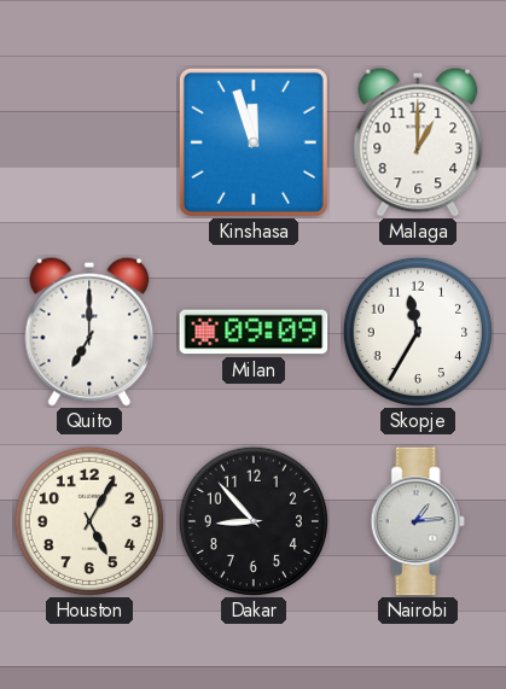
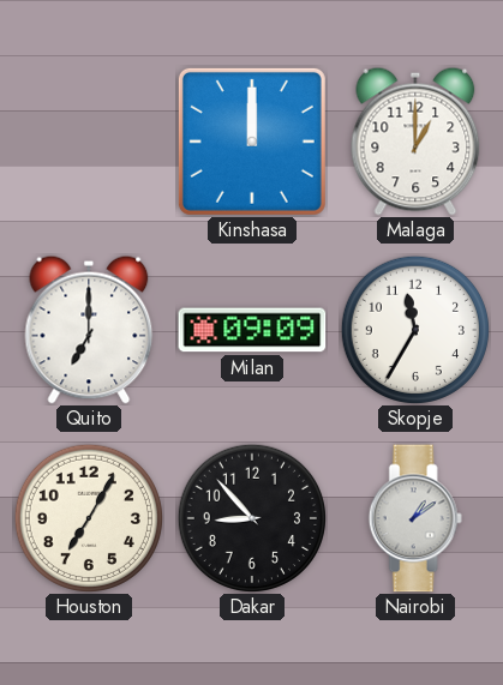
Kinshasa: 11:57 -> 12:00
Houston: 5:05 -> 7:05
Nairobi: 1:14 -> 1:09
